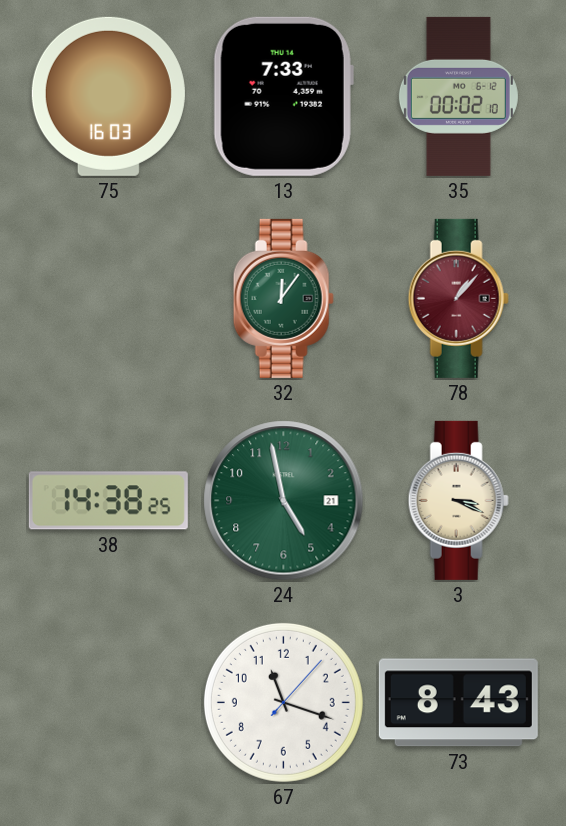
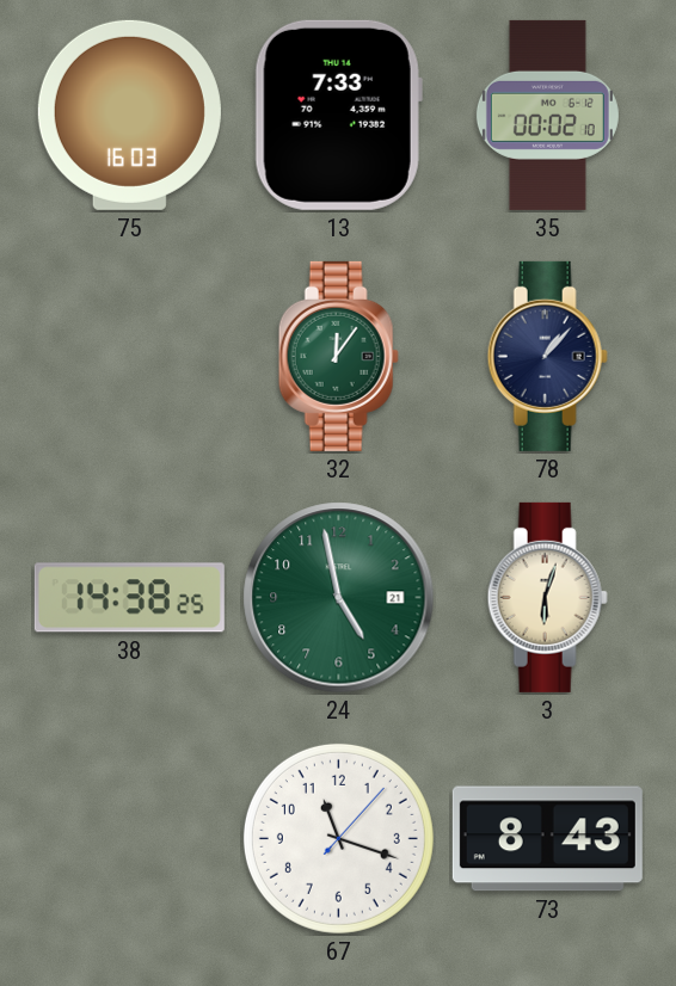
78 dial: burgundy -> navy
3: 3:19 -> 6:03
